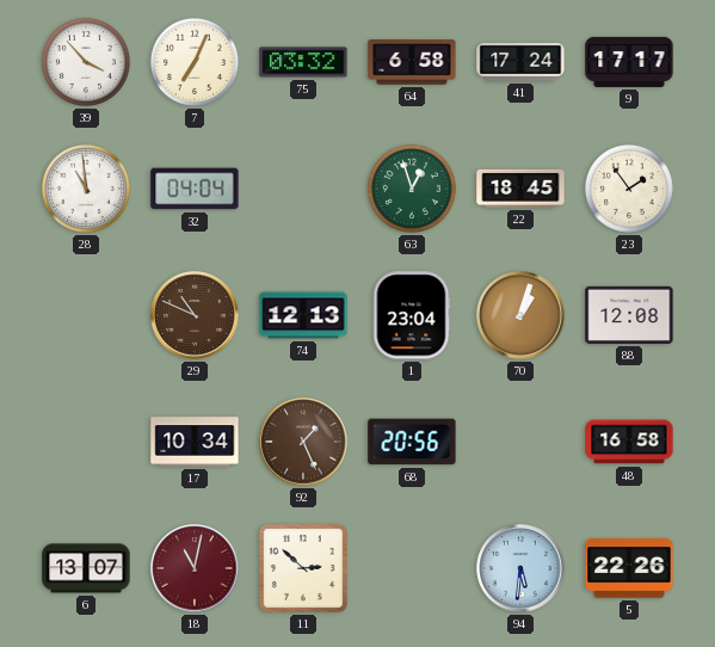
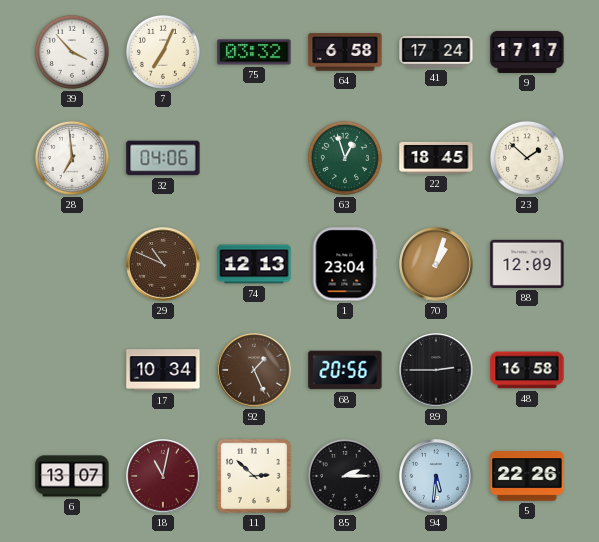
28: 10:59 -> 6:59
32: 04:04 -> 04:06
23: 1:54 -> 1:52
88: 12:08 -> 12:09
89: none -> 2:45
85: none -> 2:15
